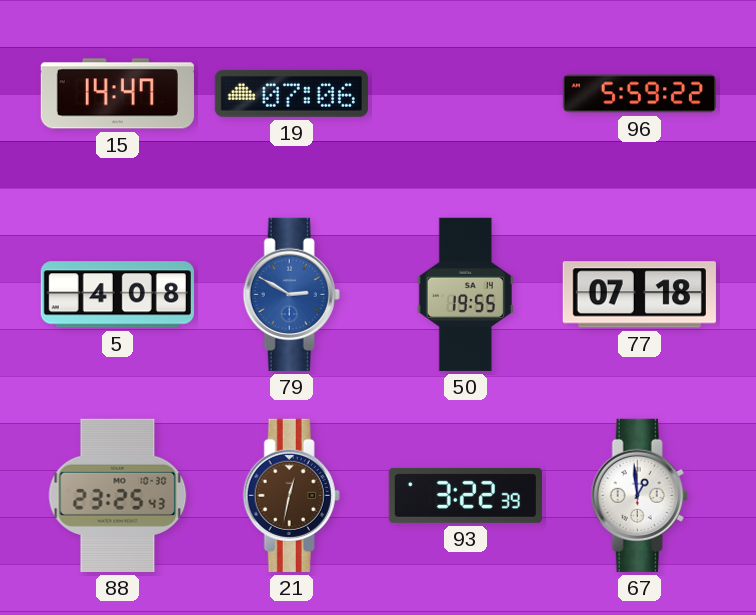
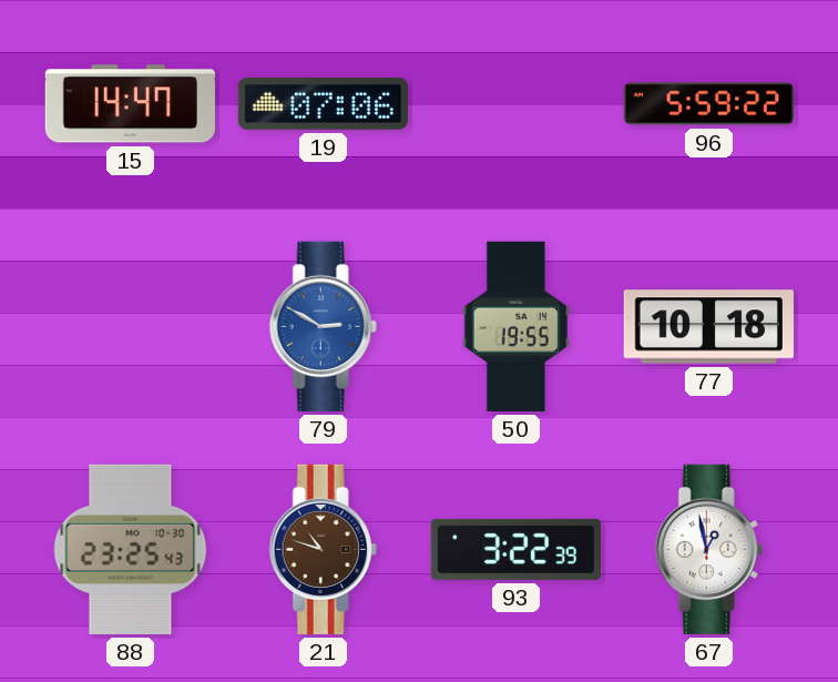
5: 4:08 -> none
77: 07:18 -> 10:18
21: 12:32 -> 10:48
67: 12:59 -> 12:58
